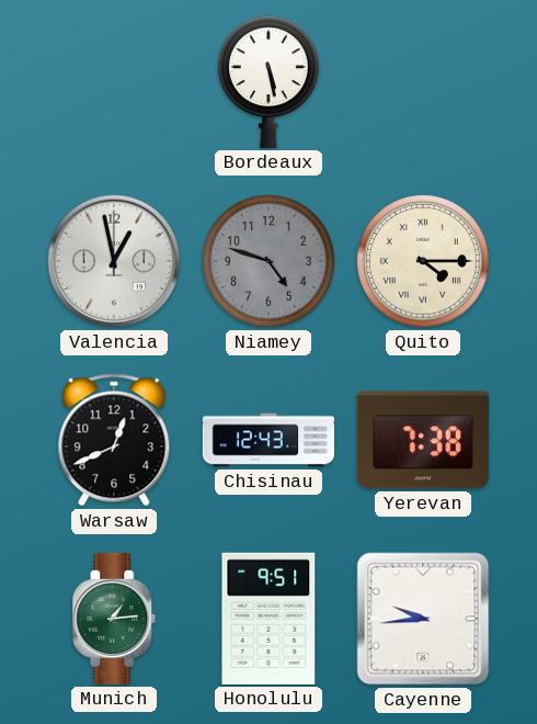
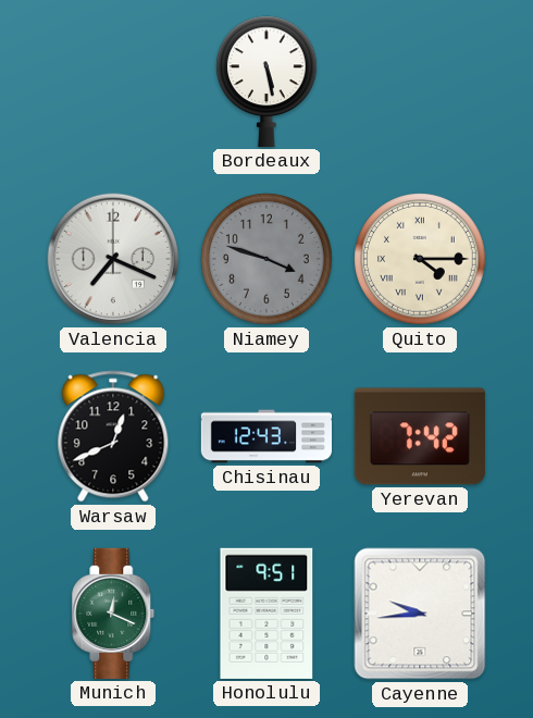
Valencia: 12:58 -> 7:19
Niamey: 4:48 -> 3:48
Yerevan: 7:38 -> 7:42
Munich: 1:14 -> 12:19
